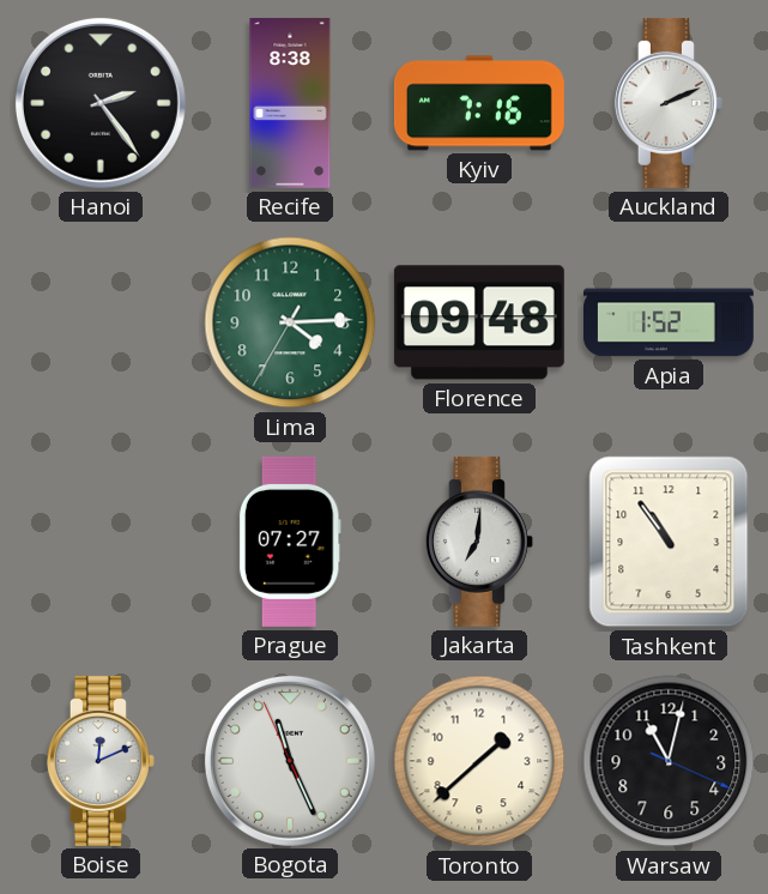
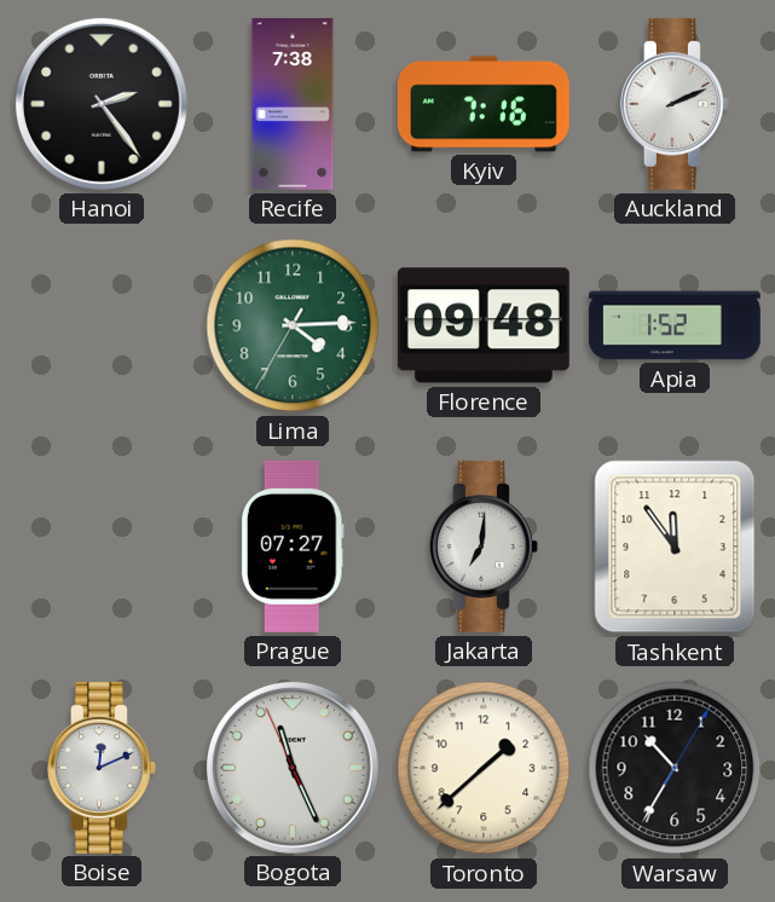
Recife: 8:38 -> 7:38
Tashkent: 10:54 -> 11:54
Warsaw: 11:02 -> 10:35
